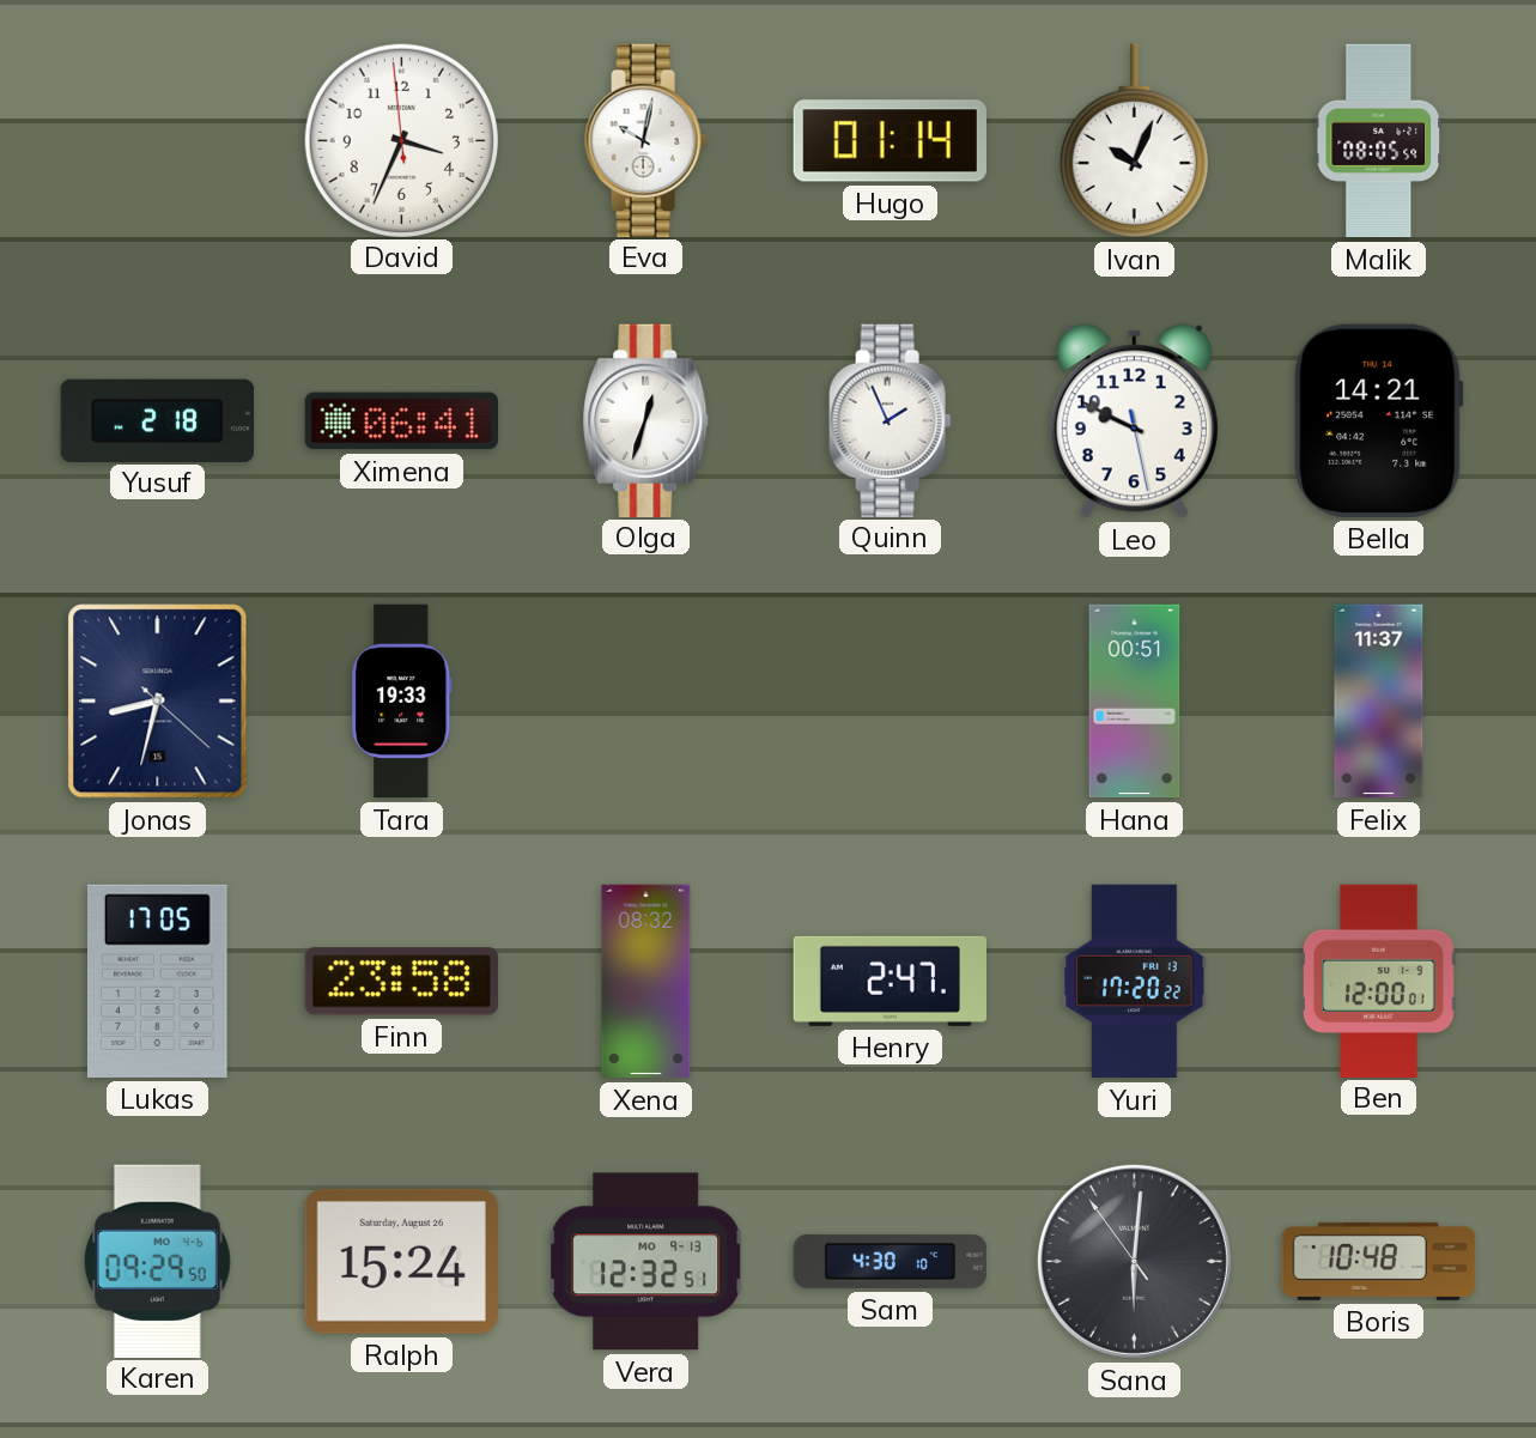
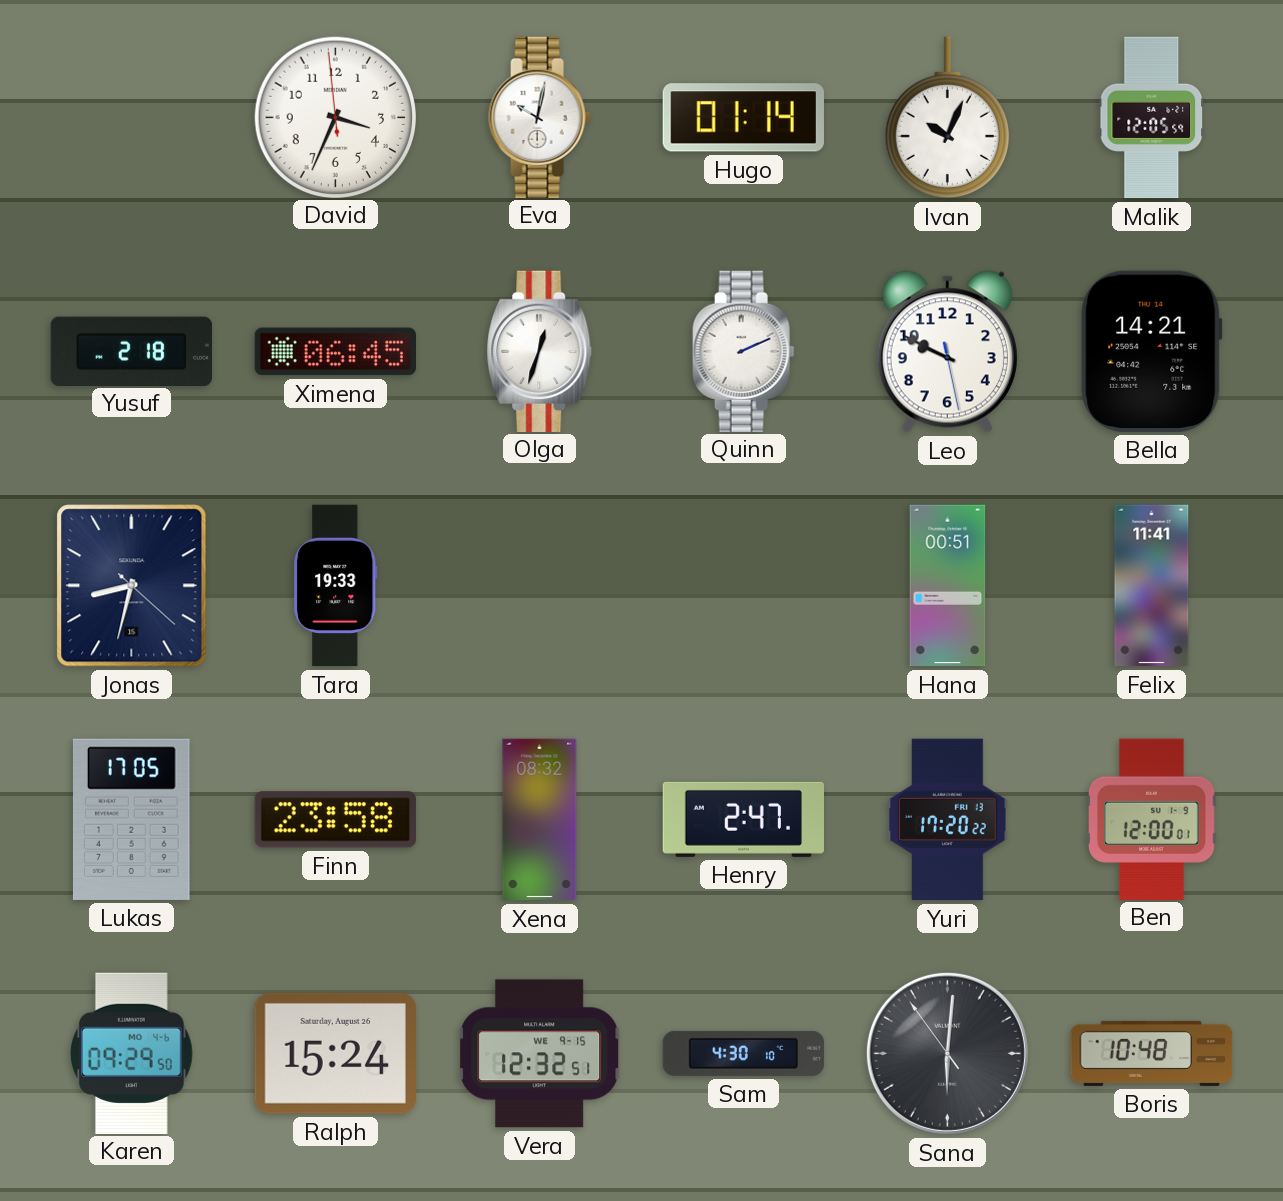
Malik: 08:05 -> 12:05
Ximena: 06:41 -> 06:45
Quinn: 1:56 -> 2:11
Felix: 11:37 -> 11:41
Vera date: MO 9-13 -> WE 9-15
